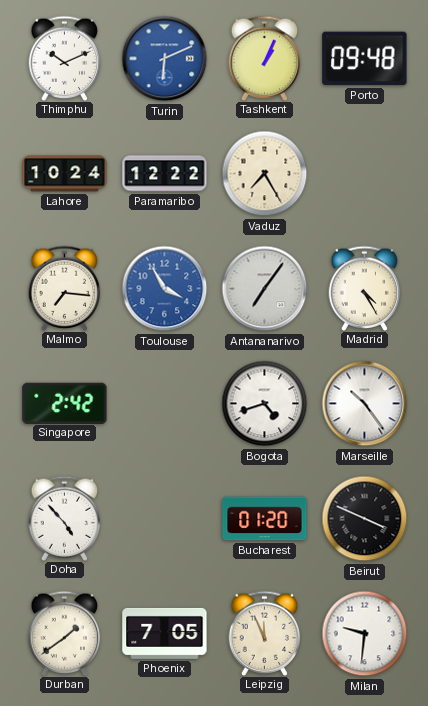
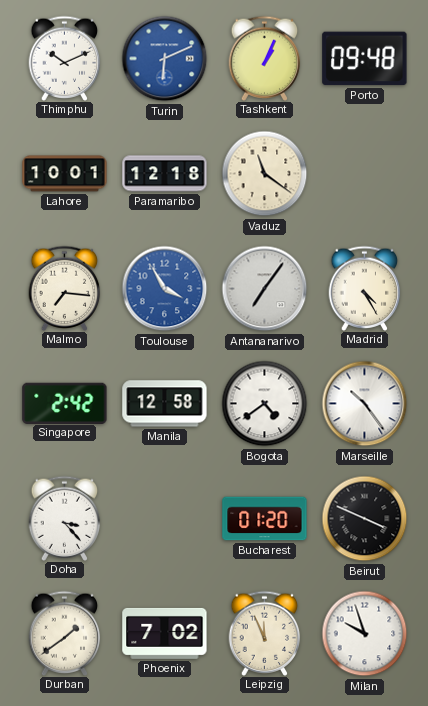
Lahore: 10:24 -> 10:01
Paramaribo: 12:22 -> 12:18
Vaduz: 7:25 -> 11:21
Manila: none -> 12:58
Bogota: 4:42 -> 4:39
Doha: 4:53 -> 3:23
Phoenix: 7:05 -> 7:02
Milan: 9:31 -> 9:57
